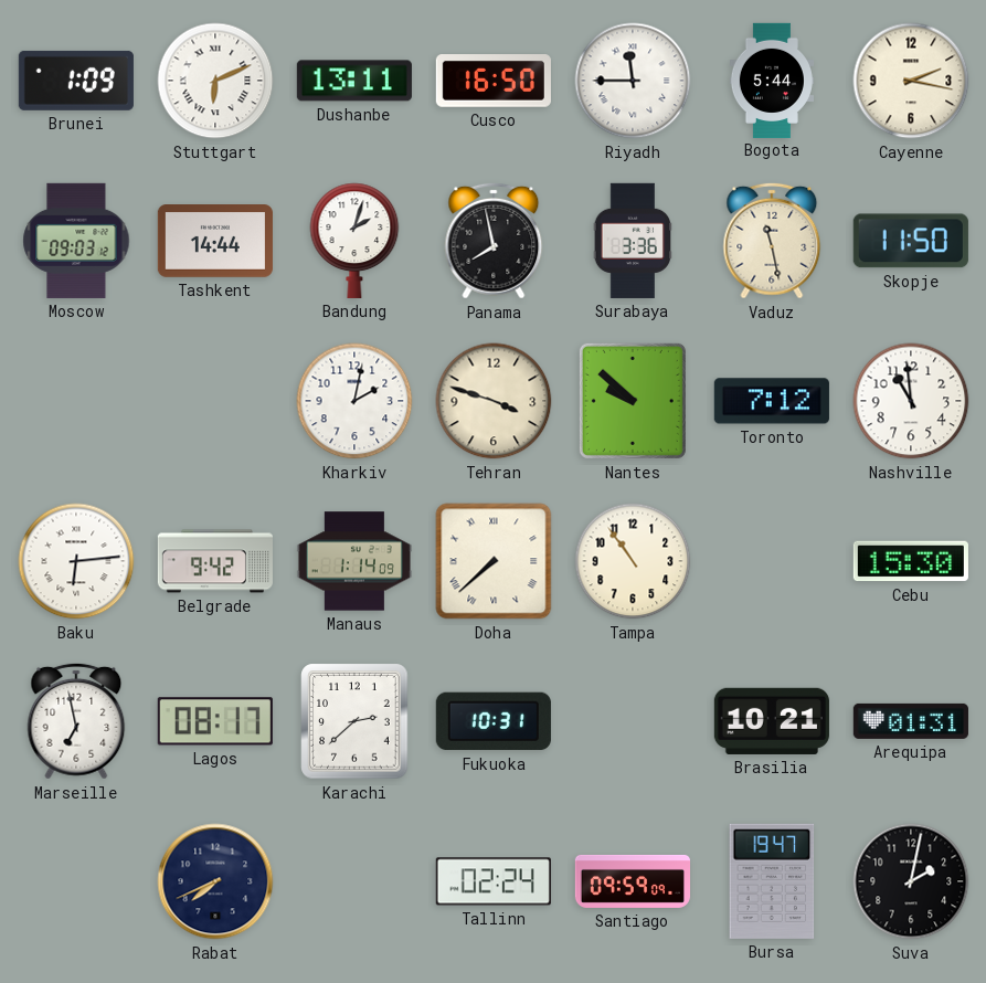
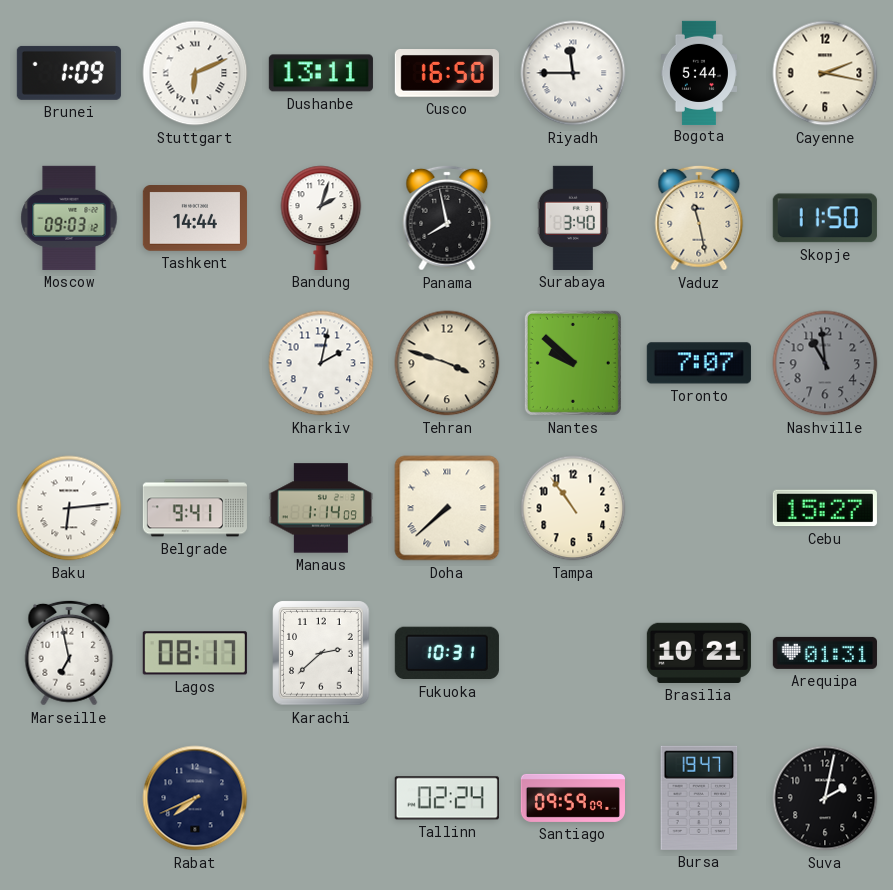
Surabaya: 3:36 -> 3:40
Toronto: 7:12 -> 7:07
Nashville dial: white -> grey
Belgrade: 9:42 -> 9:41
Cebu: 15:30 -> 15:27
